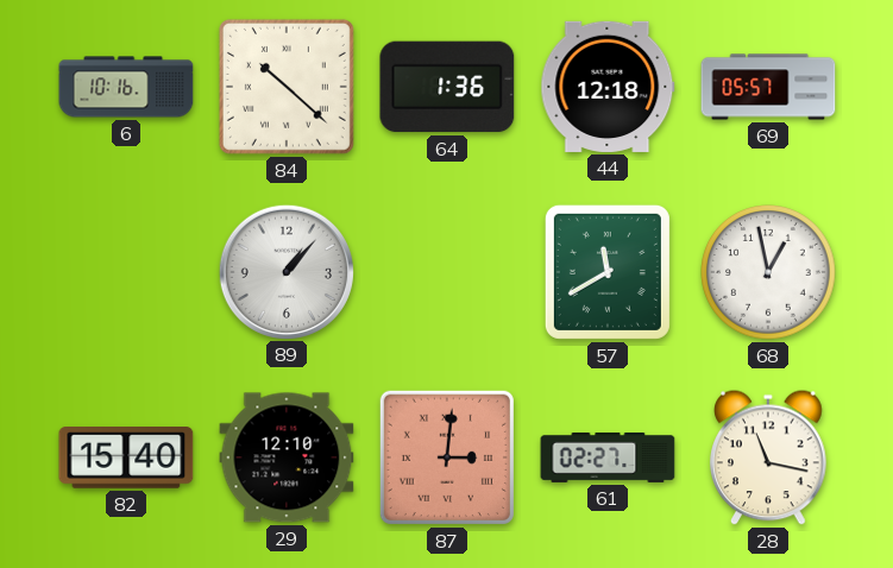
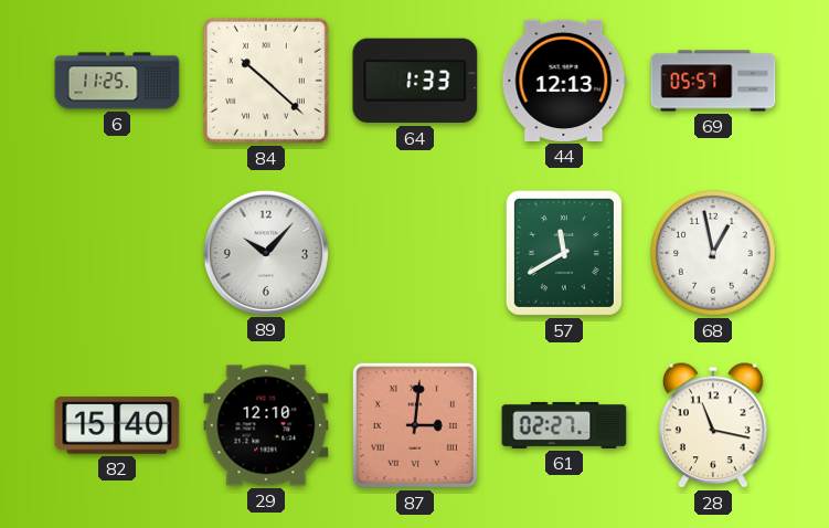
6: 10:16 -> 11:25
64: 1:36 -> 1:33
44: 12:18 -> 12:13
89: 1:07 -> 10:07
